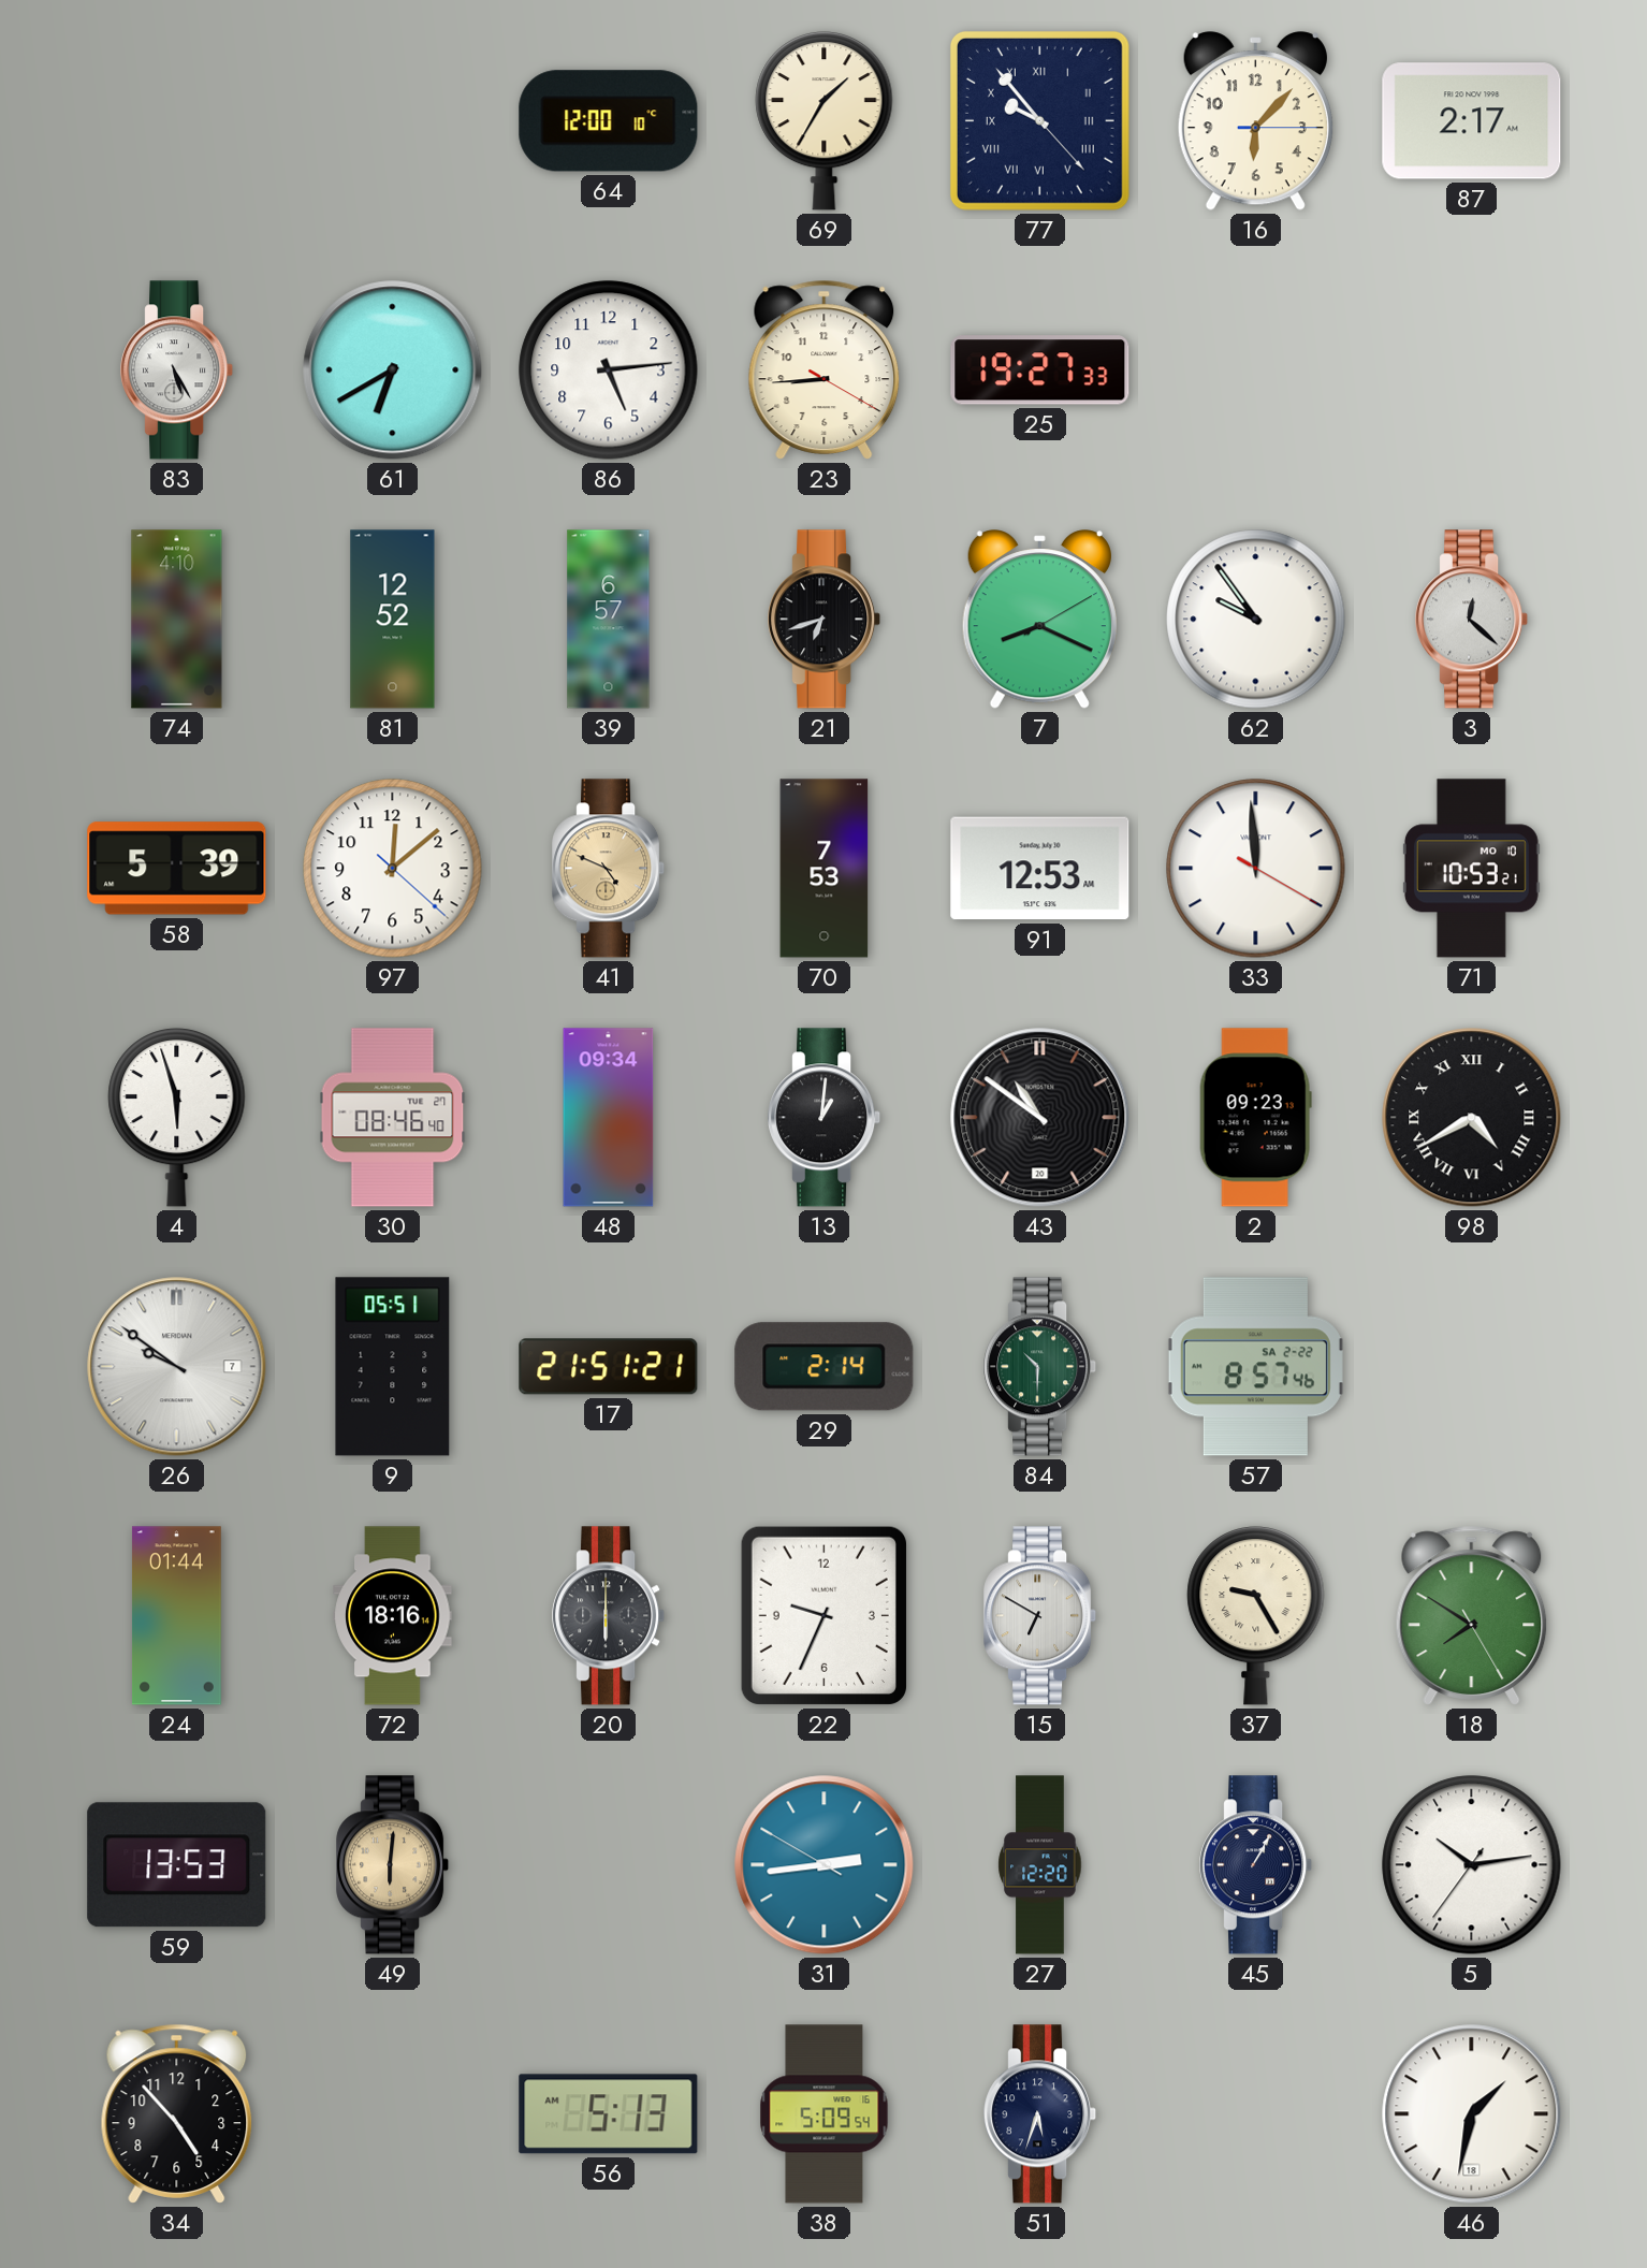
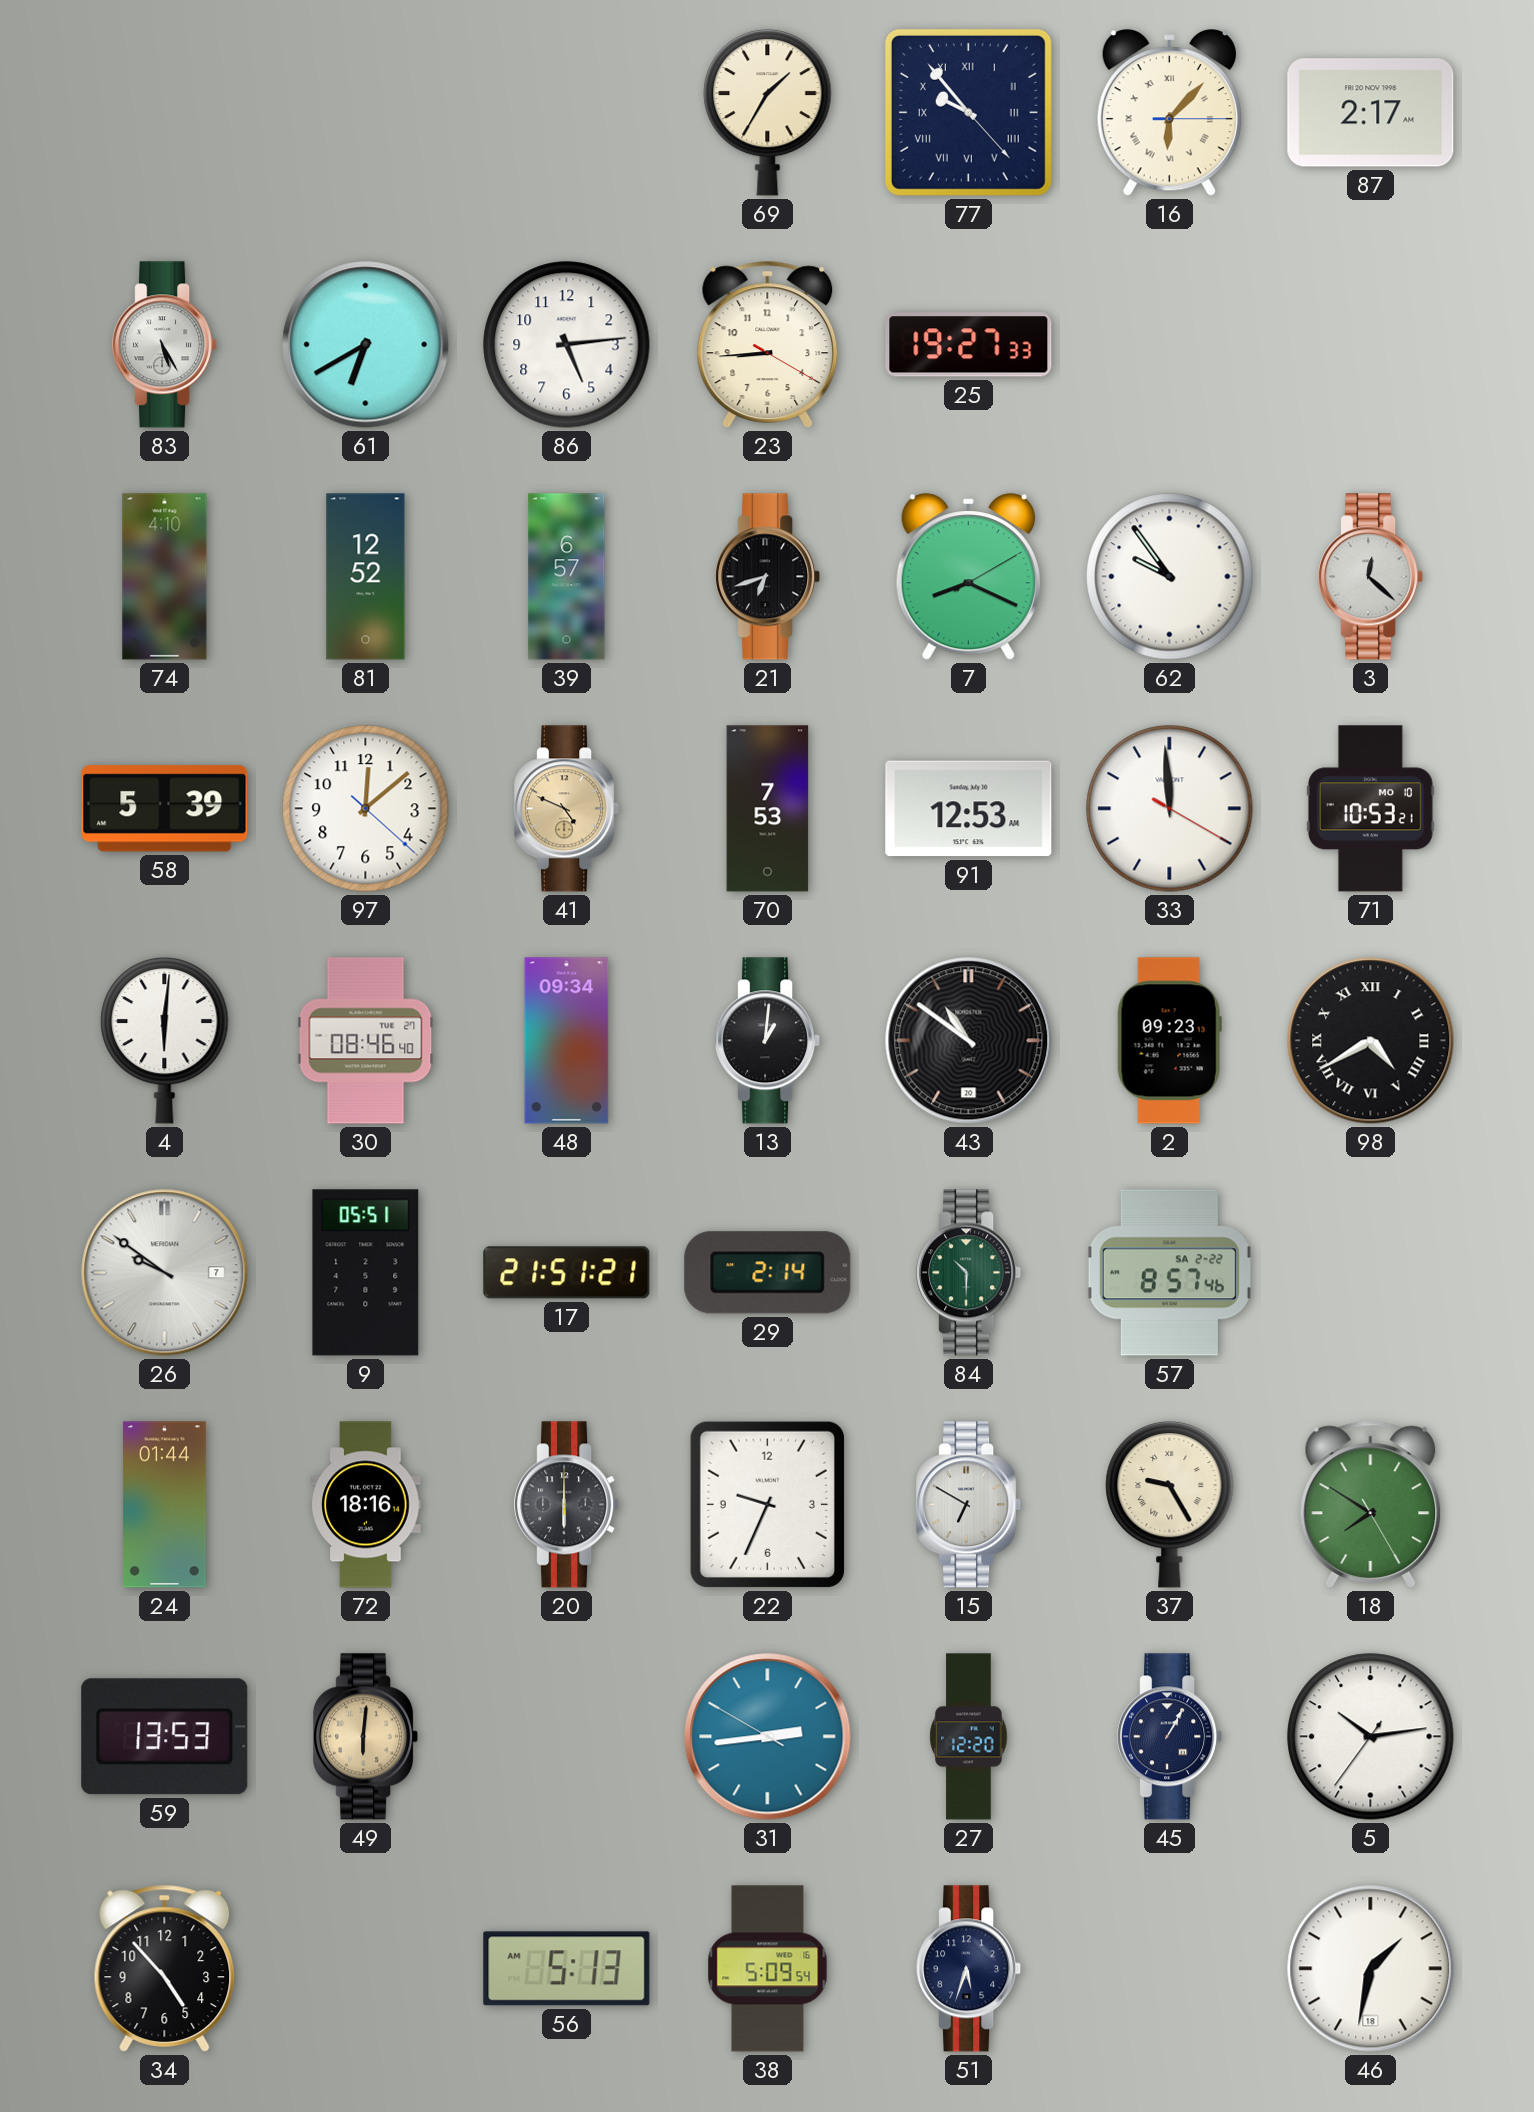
64: 12:00 -> none
16 numerals: Arabic -> Roman
4: 5:57 -> 6:01
